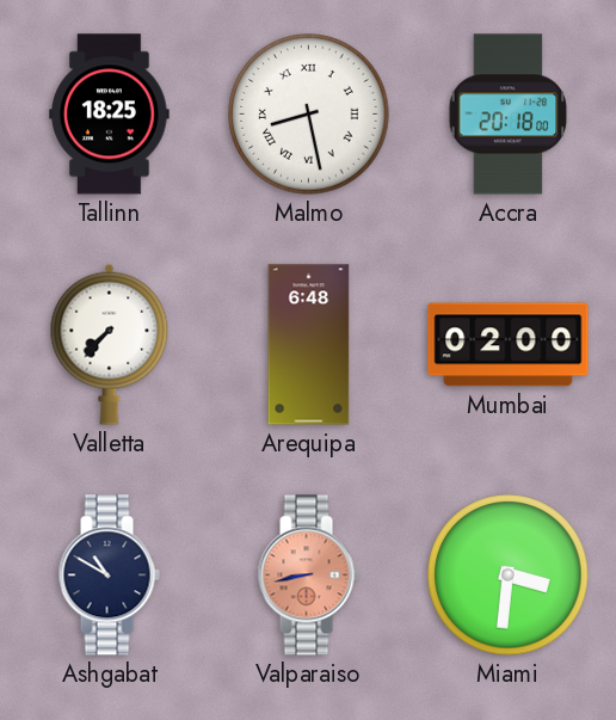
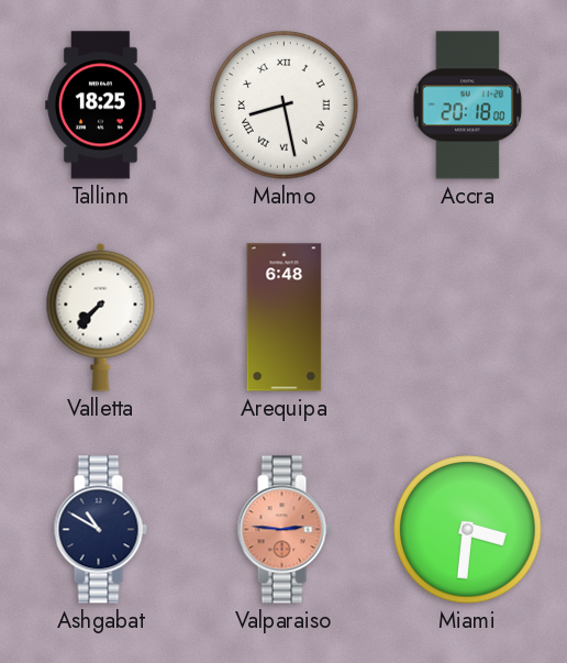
Mumbai: 02:00 -> none
Valparaiso: 8:43 -> 2:46
